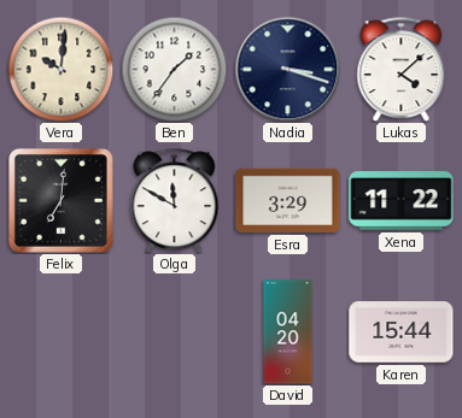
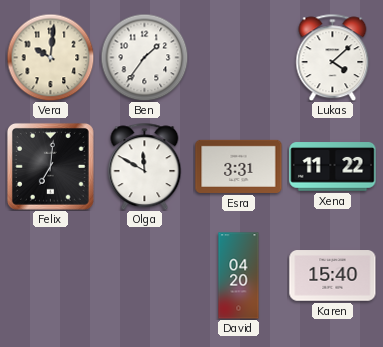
Nadia: 3:18 -> none
Esra: 3:29 -> 3:31
Karen: 15:44 -> 15:40
